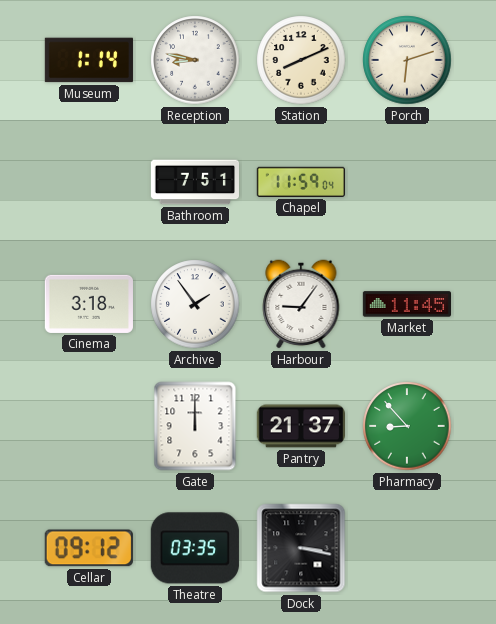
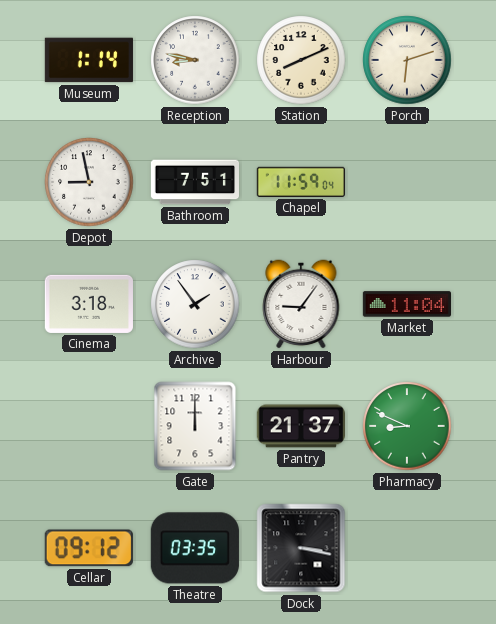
Depot: none -> 8:58
Market: 11:45 -> 11:04
Pharmacy: 8:53 -> 8:49
